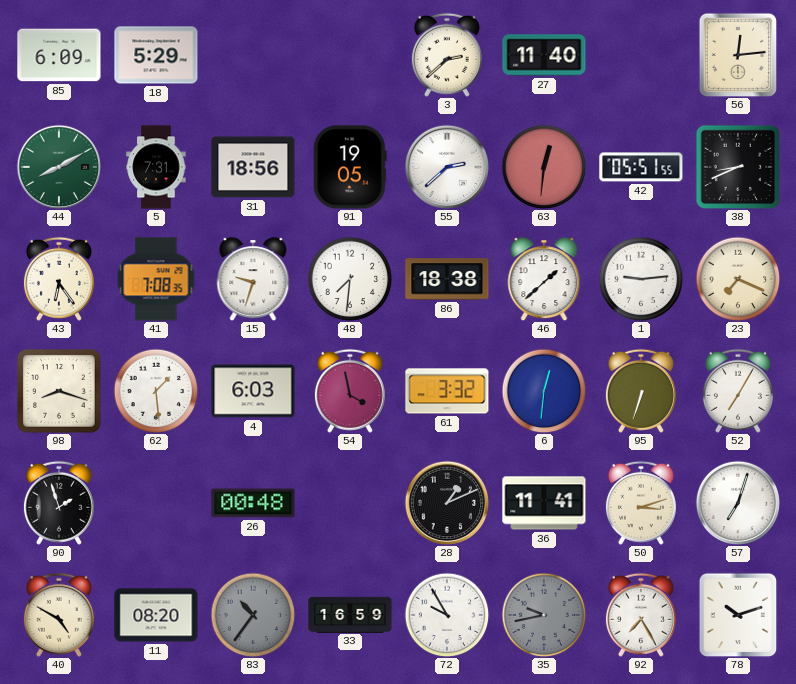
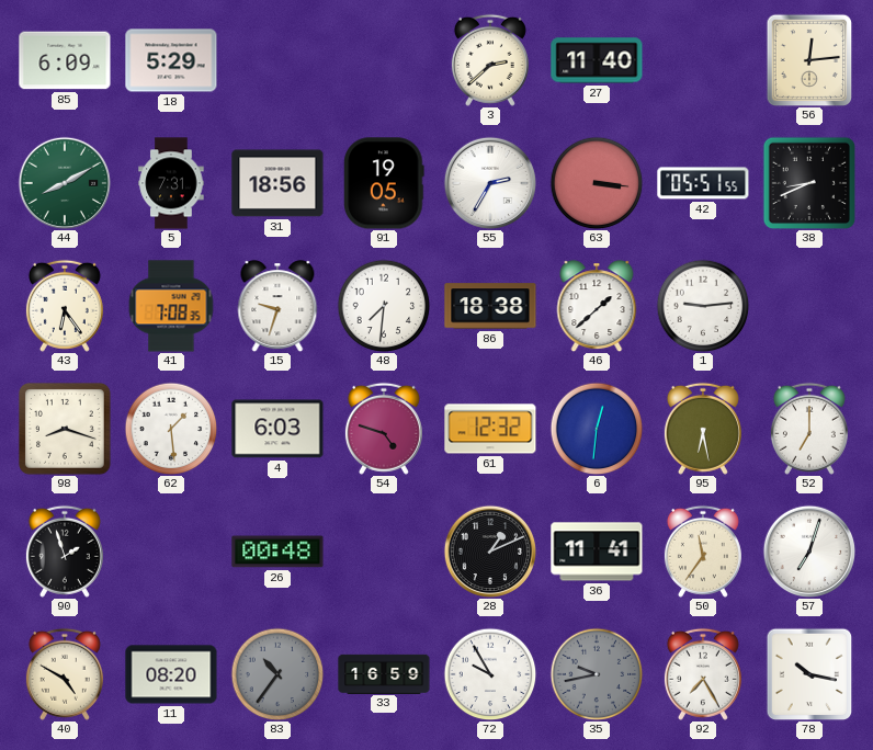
55: 2:38 -> 2:35
63: 12:31 -> 3:16
23: 7:19 -> none
54: 3:58 -> 4:48
61: 3:32 -> 12:32
95: 6:33 -> 6:28
52: 7:05 -> 7:00
50: 3:12 -> 11:36
78: 10:12 -> 10:17
